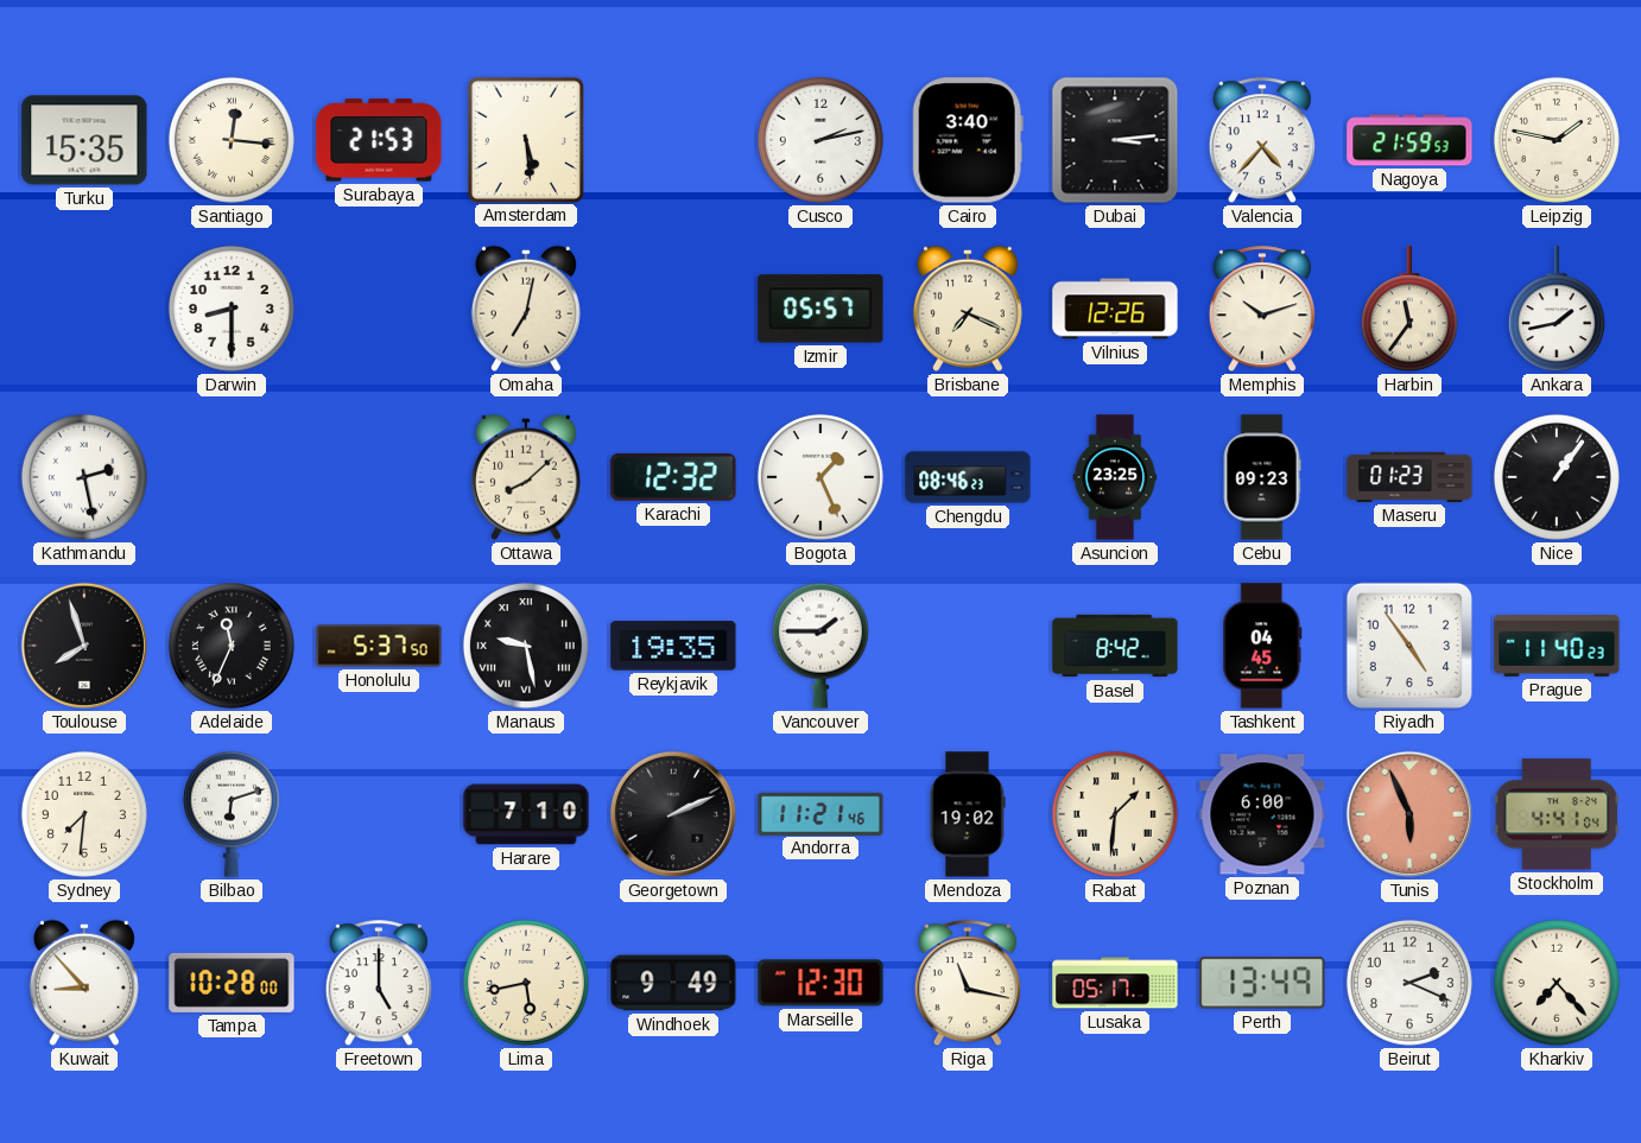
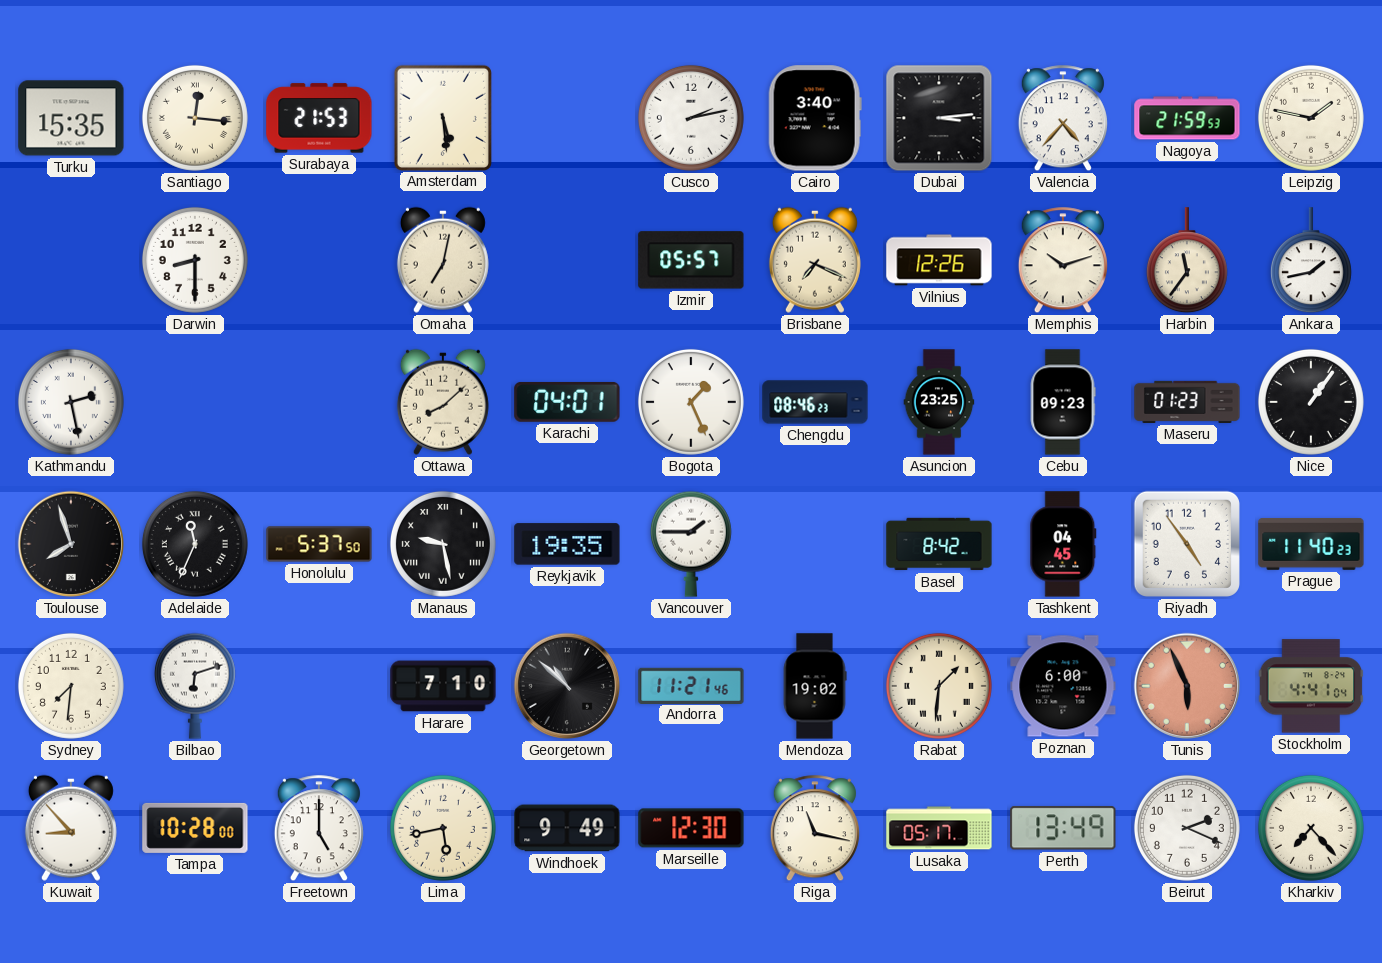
Karachi: 12:32 -> 04:01
Georgetown: 2:11 -> 10:52
